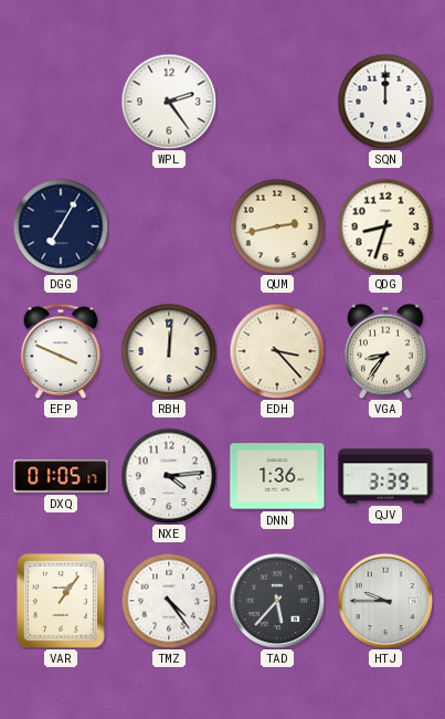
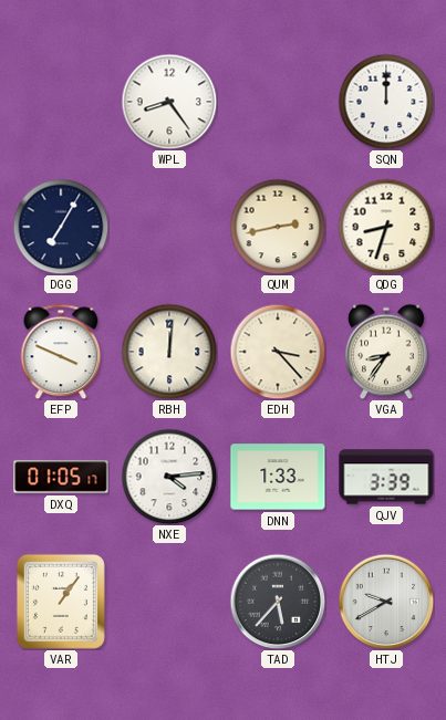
WPL: 2:24 -> 8:24
DNN: 1:36 -> 1:33
TMZ: 4:24 -> none
HTJ: 9:45 -> 9:40
